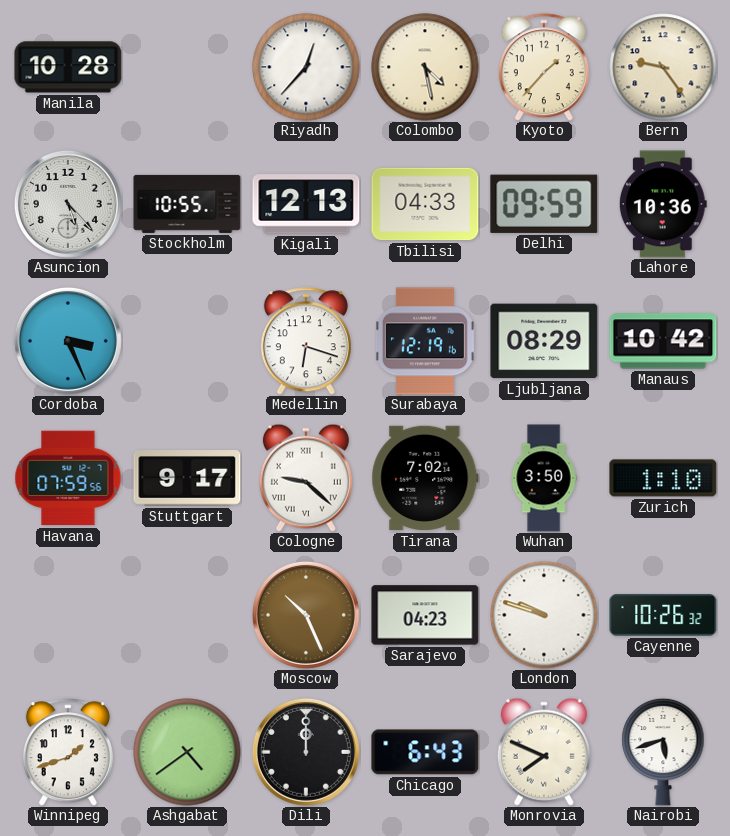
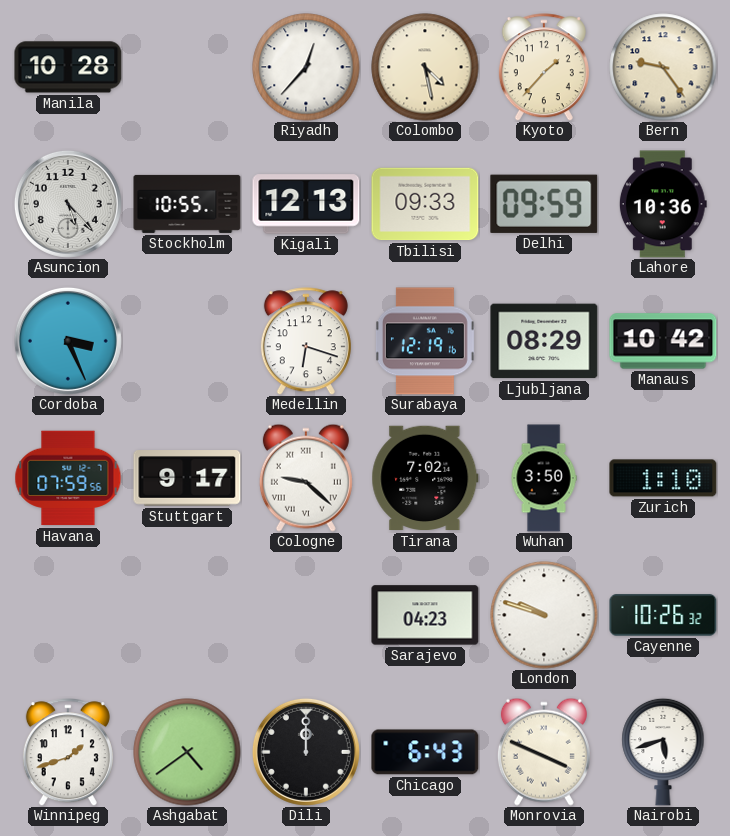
Tbilisi: 04:33 -> 09:33
Moscow: 10:26 -> none
Monrovia: 7:49 -> 3:49
